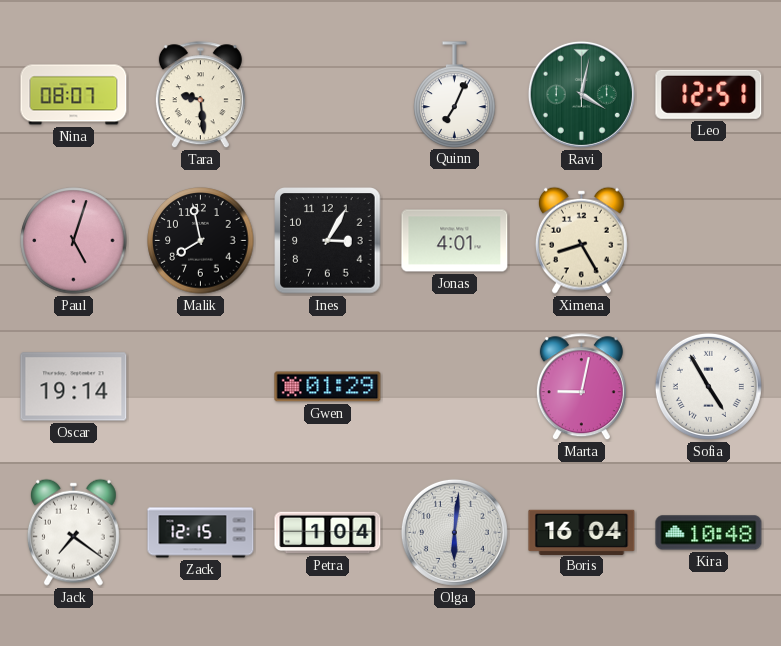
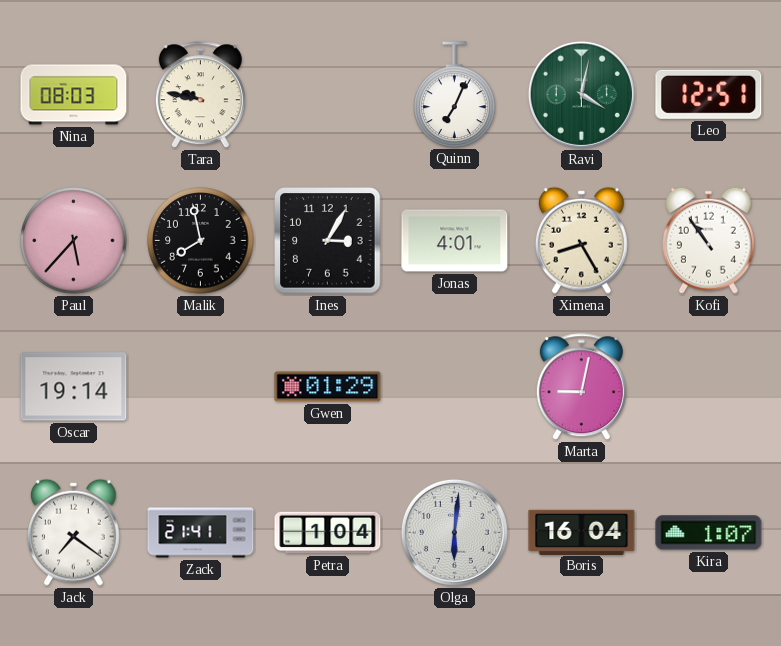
Nina: 08:07 -> 08:03
Tara: 9:29 -> 9:47
Paul: 5:03 -> 5:37
Kofi: none -> 10:54
Sofia: 4:55 -> none
Zack: 12:15 -> 21:41
Kira: 10:48 -> 1:07
